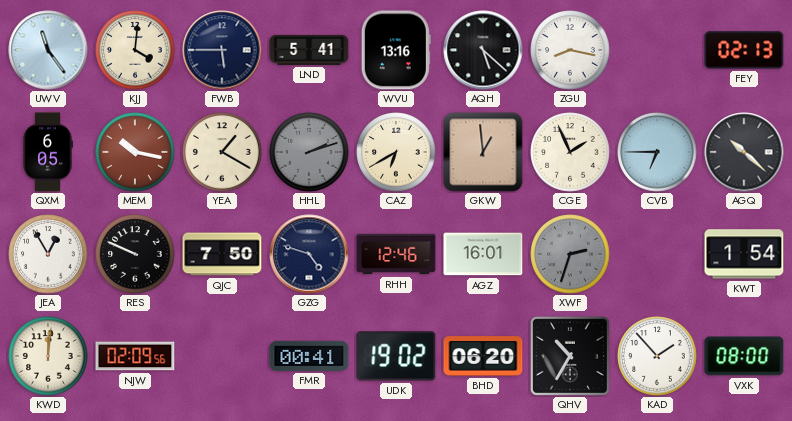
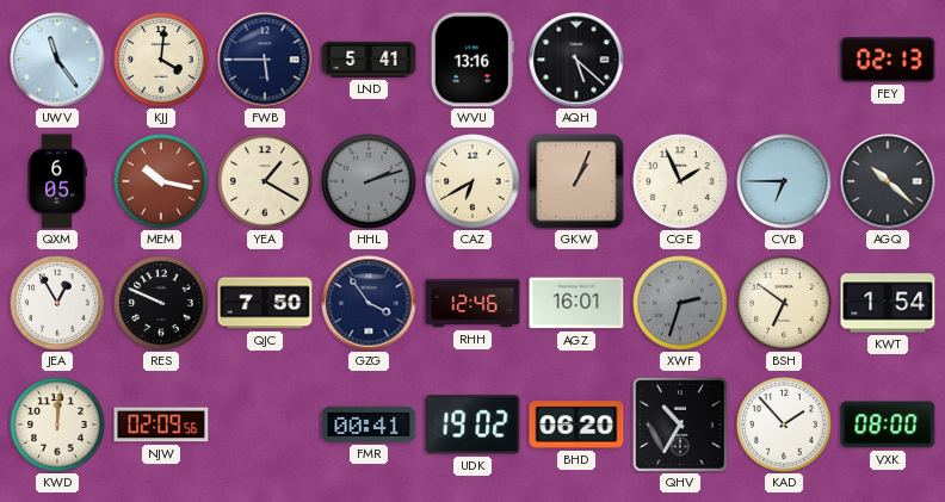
ZGU: 8:17 -> none
GKW: 12:59 -> 1:04
GZG: 4:48 -> 3:54
BSH: none -> 6:51
